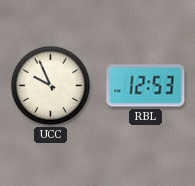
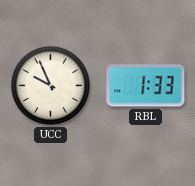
RBL: 12:53 -> 1:33
